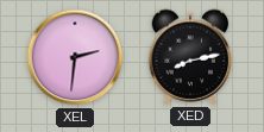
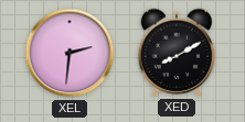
XED: 8:13 -> 8:10
